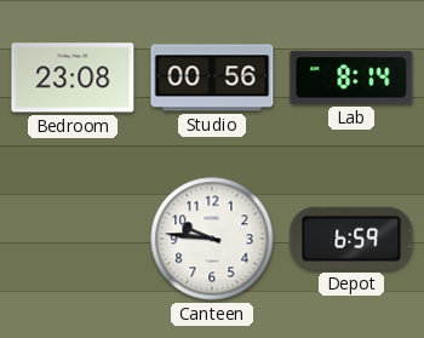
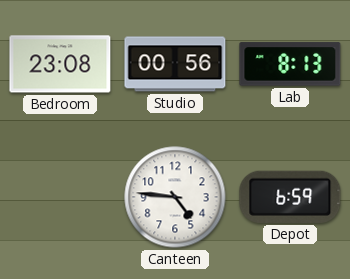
Lab: 8:14 -> 8:13
Canteen: 9:46 -> 4:46
